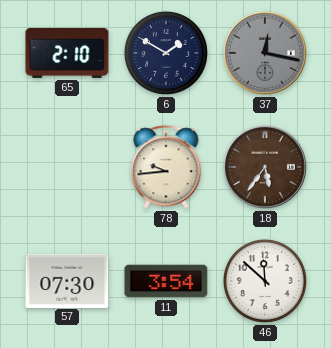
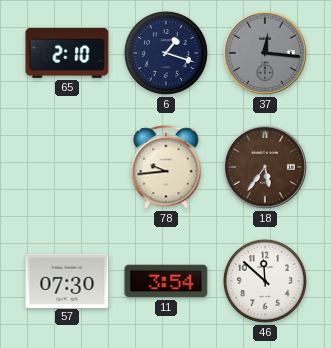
6: 1:50 -> 1:18
37: 12:17 -> 12:16
